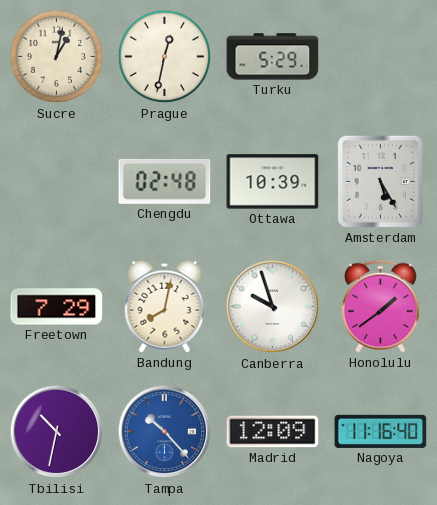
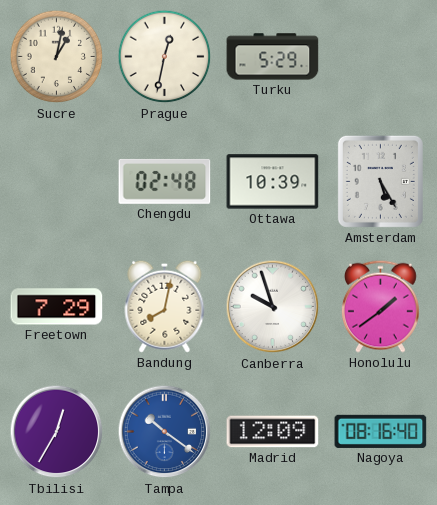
Tbilisi: 10:32 -> 12:35
Tampa: 10:23 -> 10:21
Nagoya: 11:16 -> 08:16
